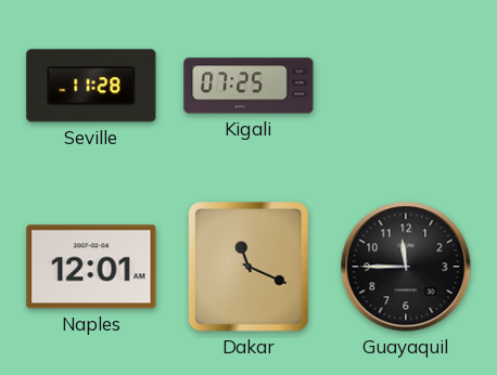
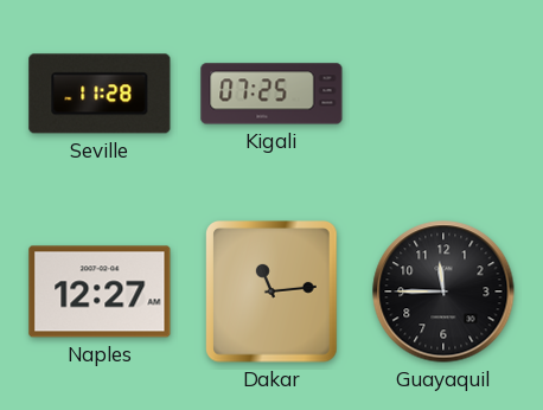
Naples: 12:01 -> 12:27
Dakar: 11:19 -> 11:14
